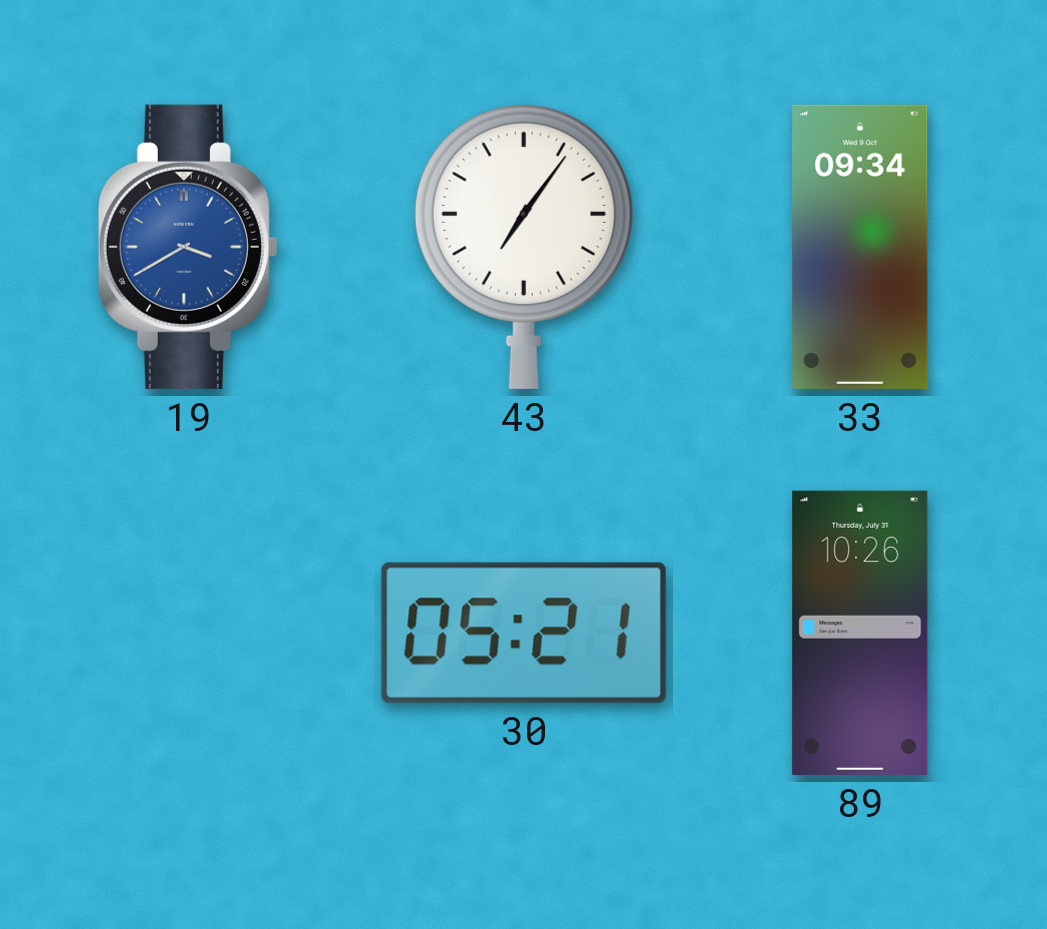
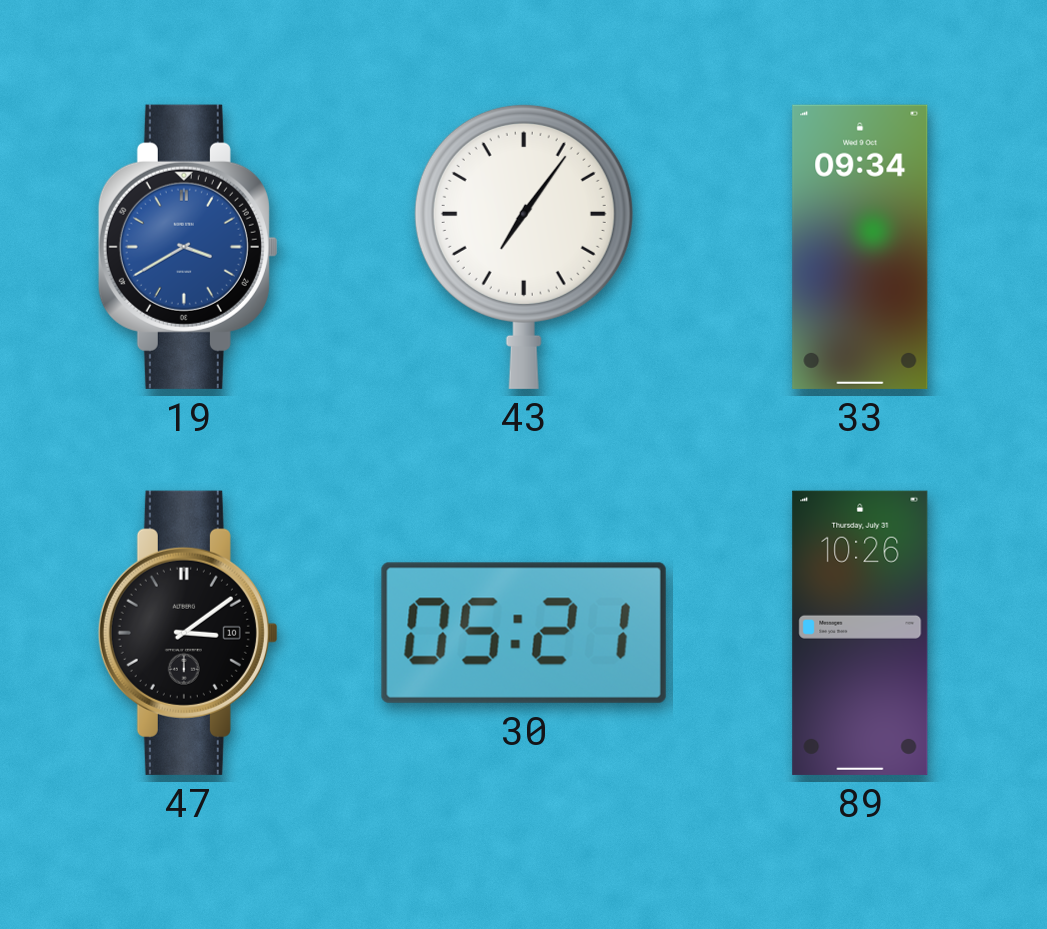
47: none -> 3:09
